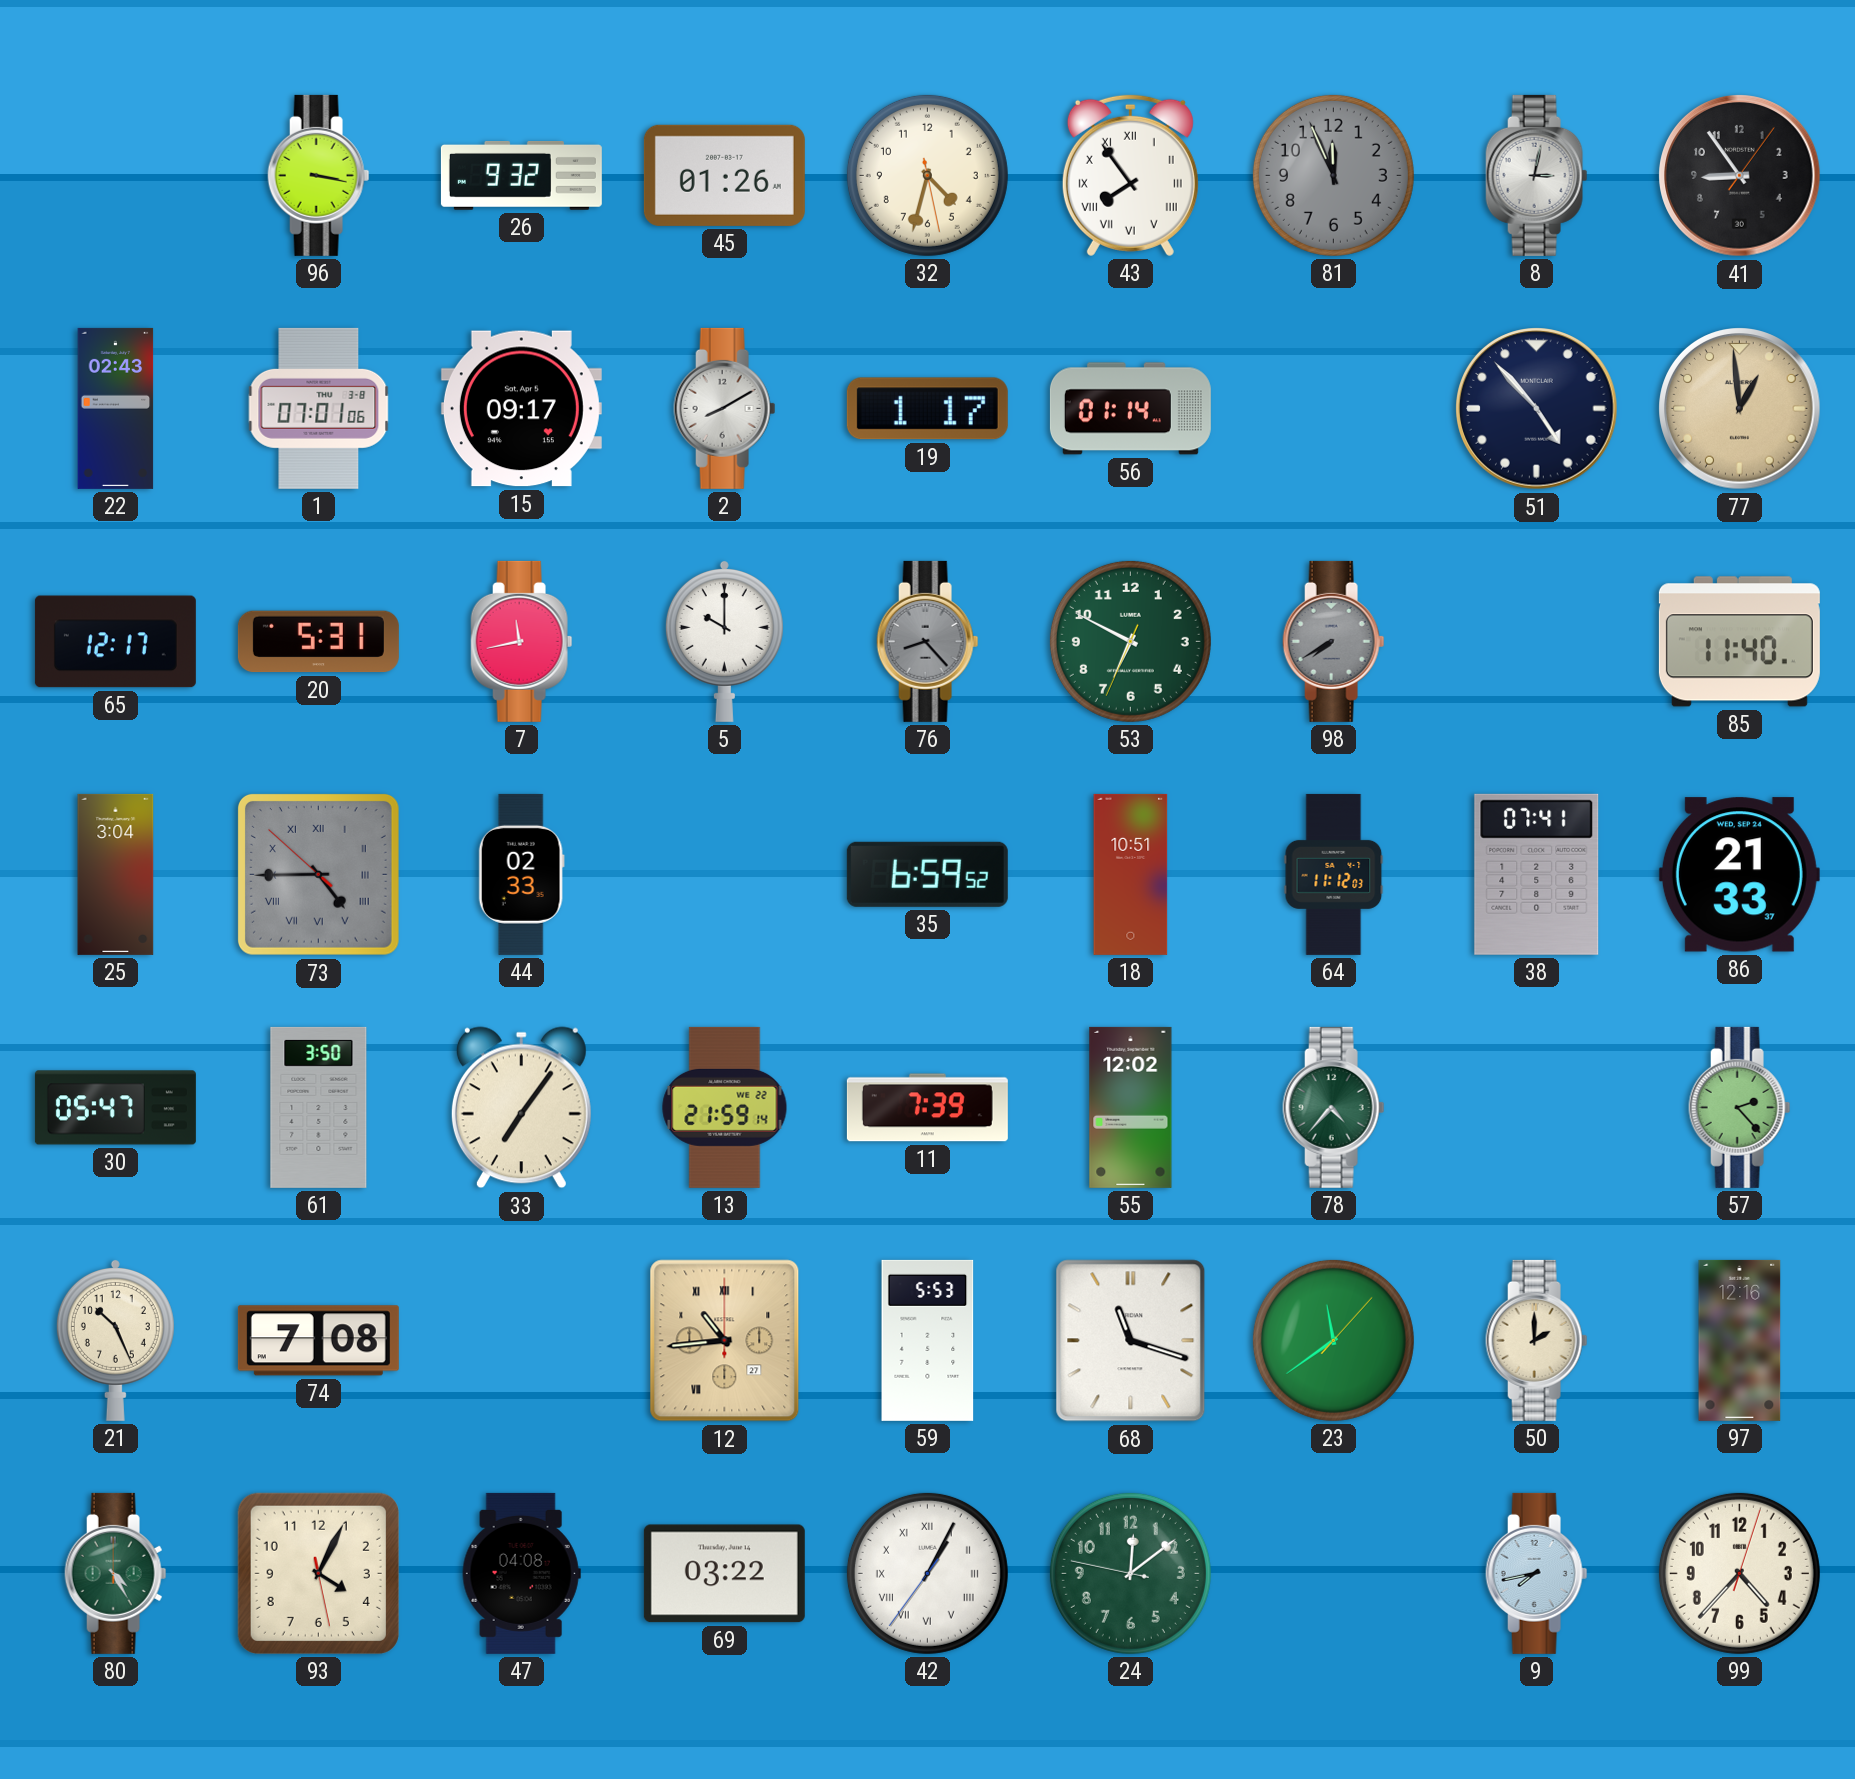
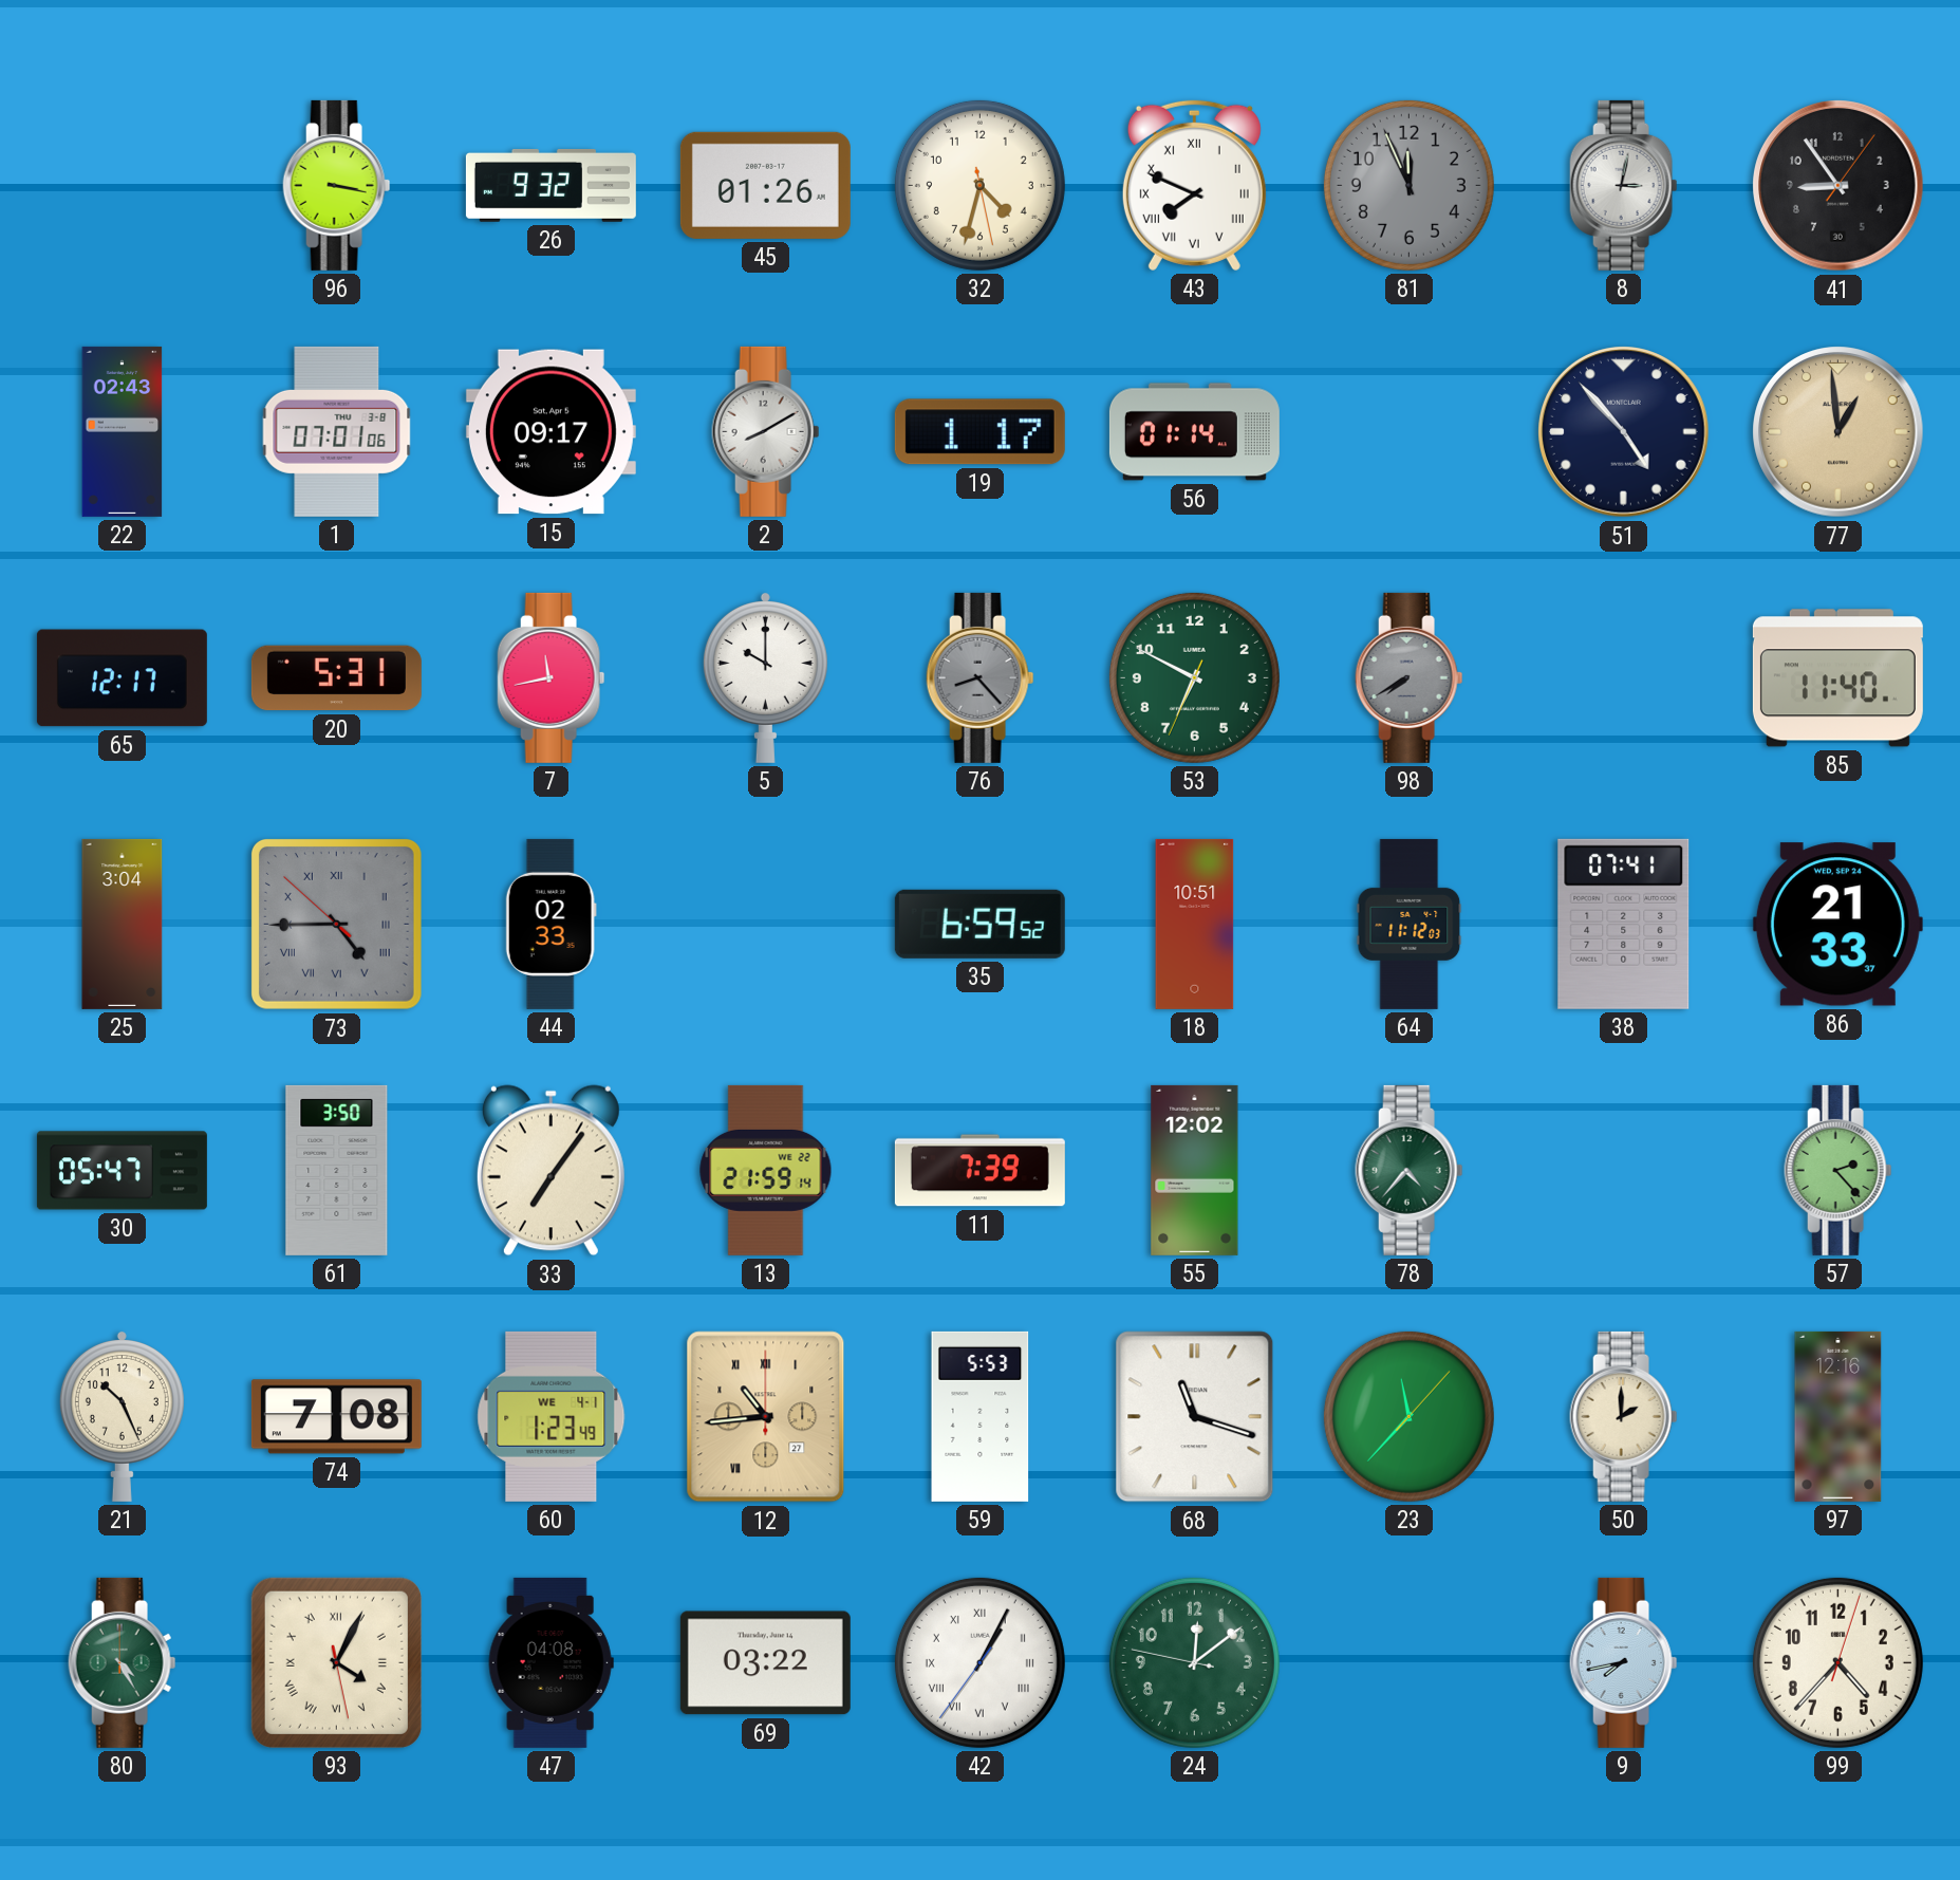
43: 7:54 -> 7:49
60: none -> 1:23
23: 11:39 -> 11:37
93 numerals: Arabic -> Roman
